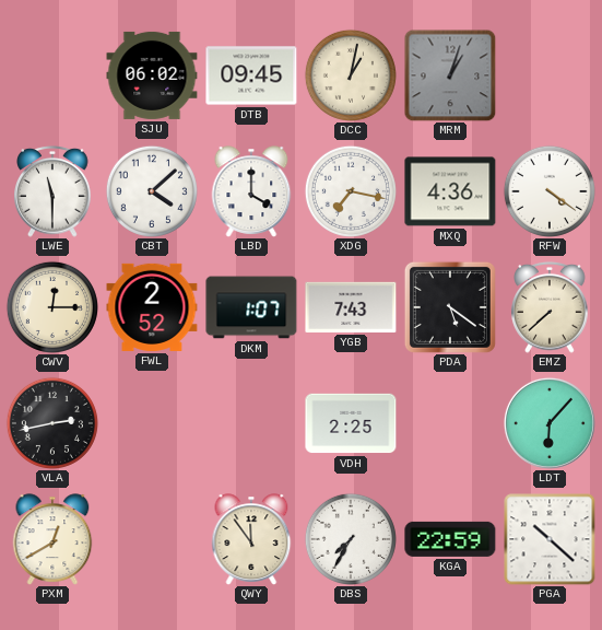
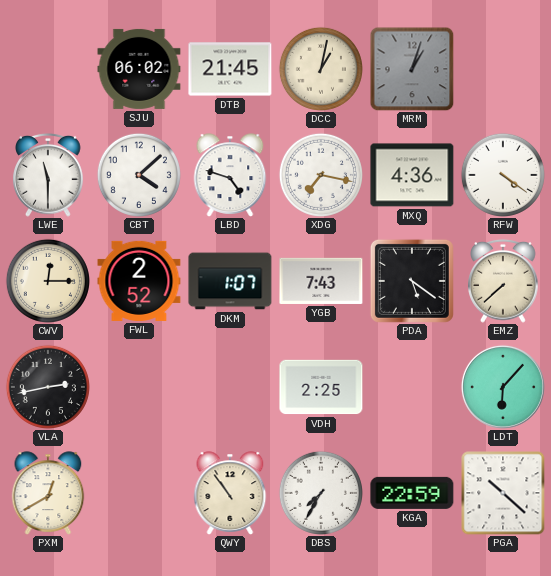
DTB: 09:45 -> 21:45
LBD: 4:00 -> 4:48
QWY: 11:54 -> 10:54
